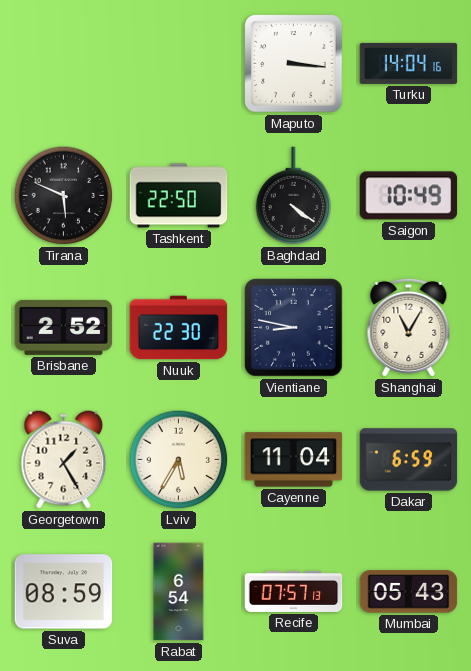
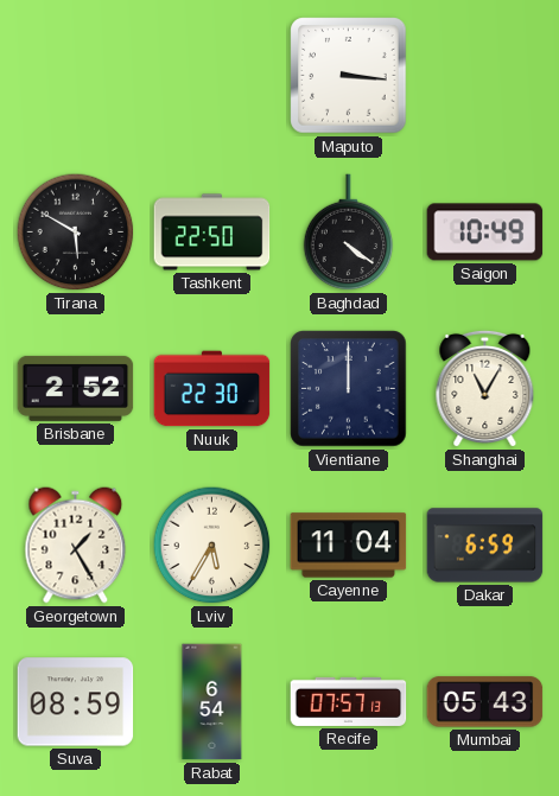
Turku: 14:04 -> none
Tirana: 5:49 -> 5:50
Vientiane: 8:47 -> 12:00
